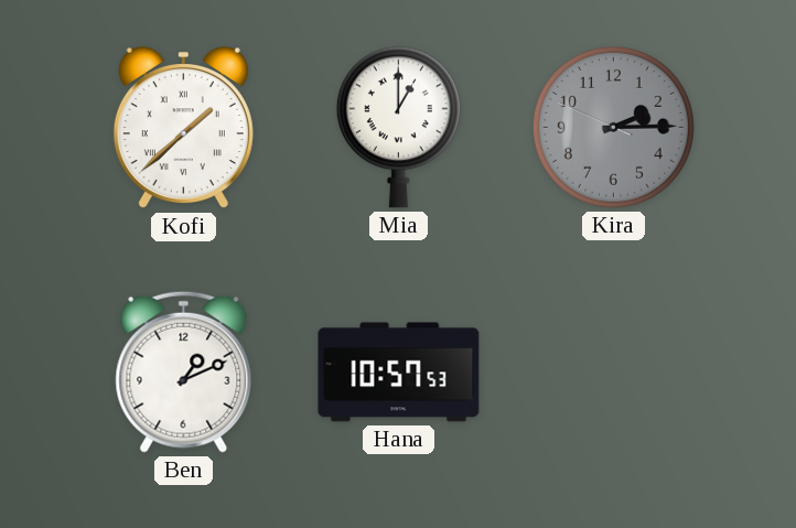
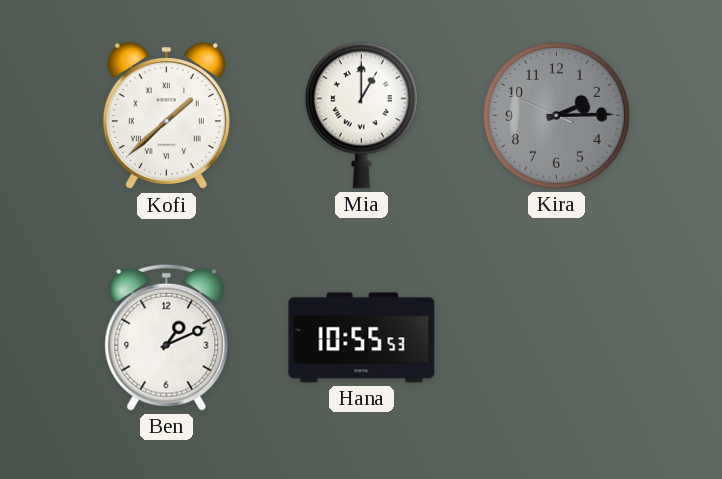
Hana: 10:57 -> 10:55
